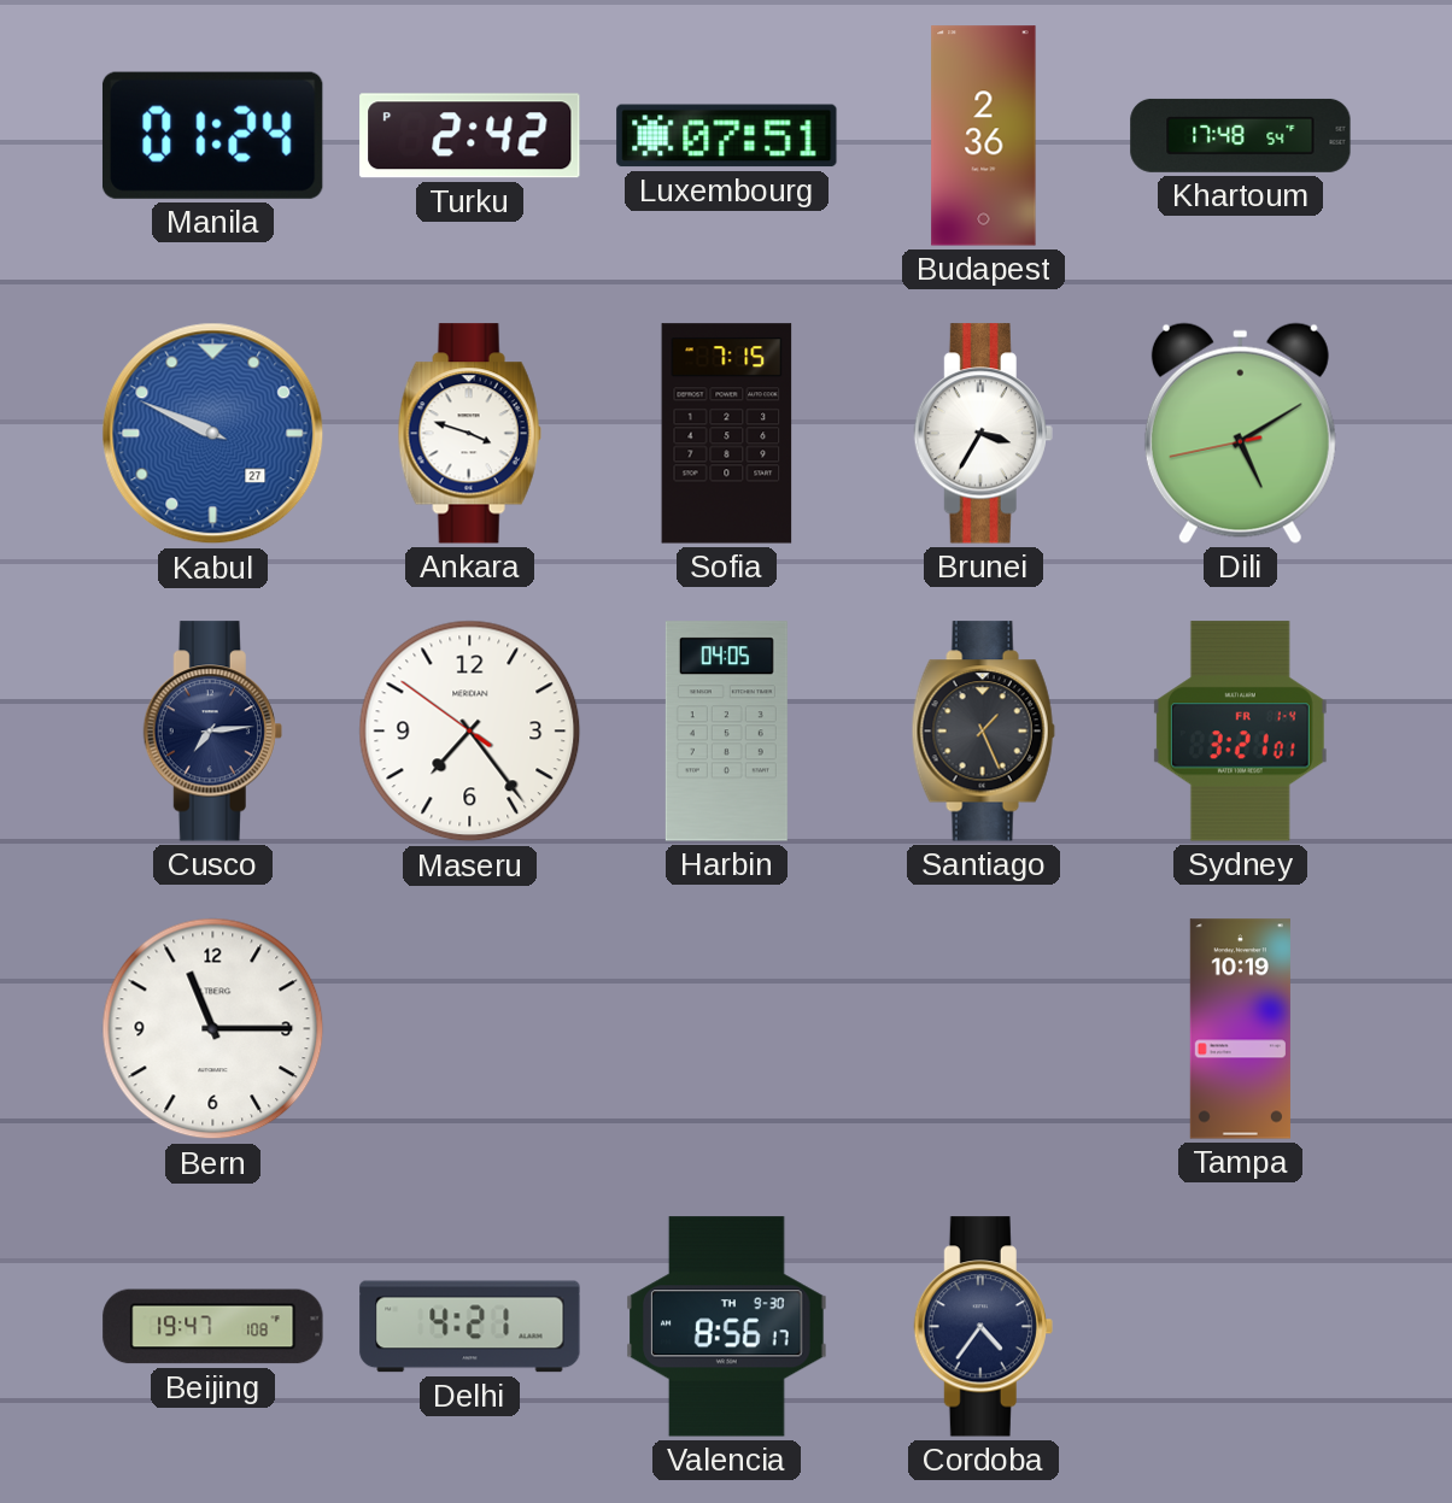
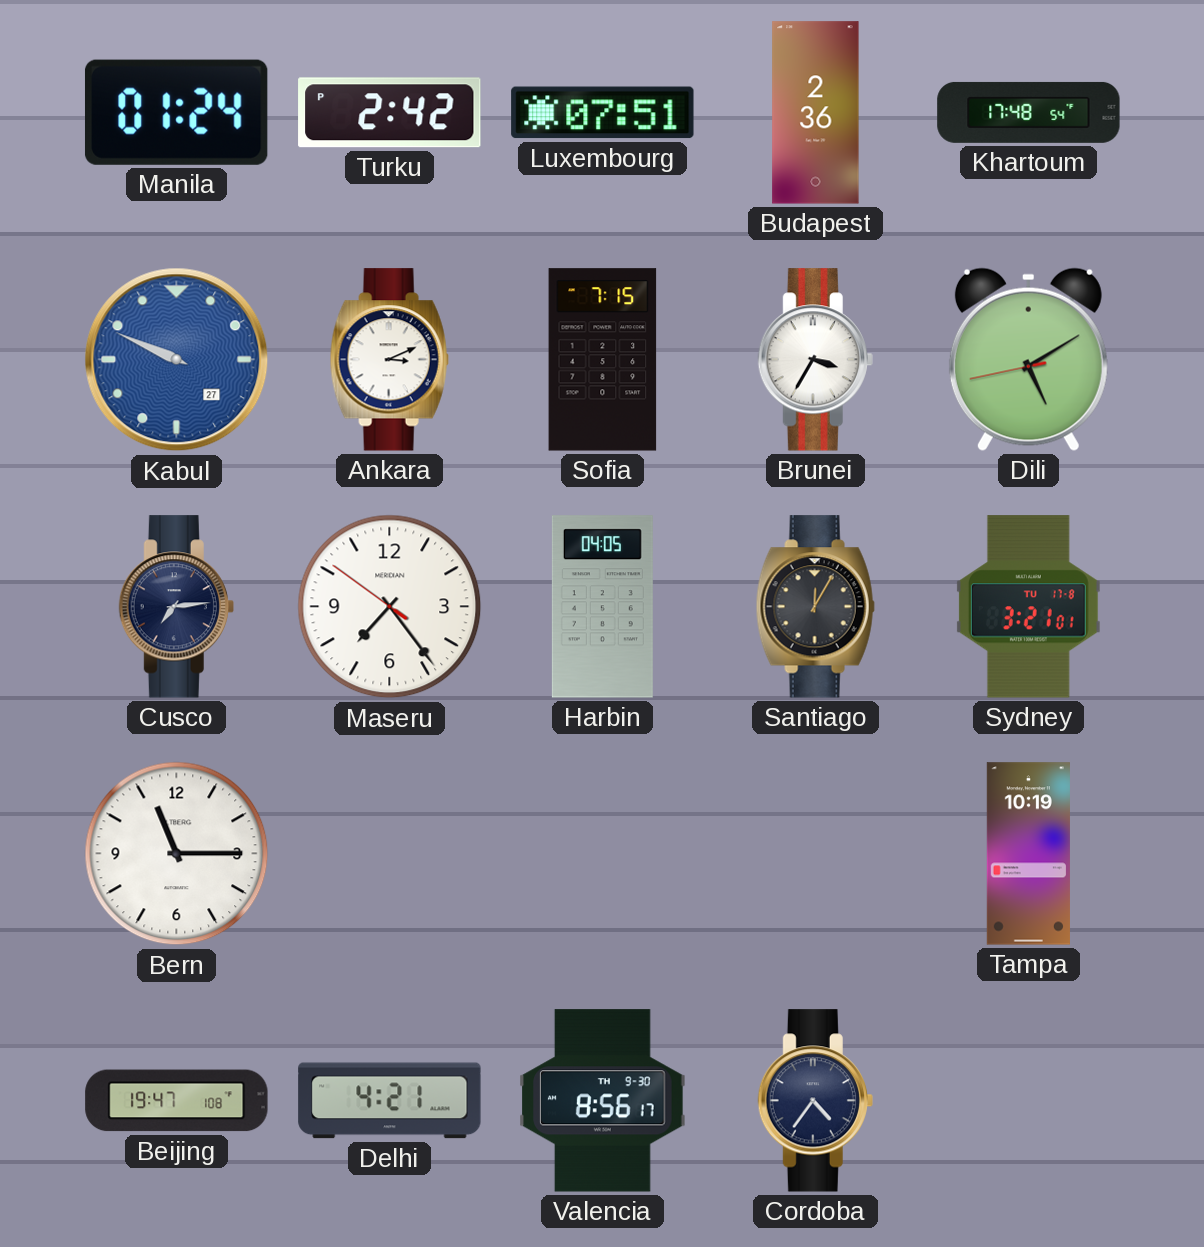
Ankara: 3:48 -> 3:11
Santiago: 1:26 -> 12:05
Sydney date: FR 1-4 -> TU 17-8
